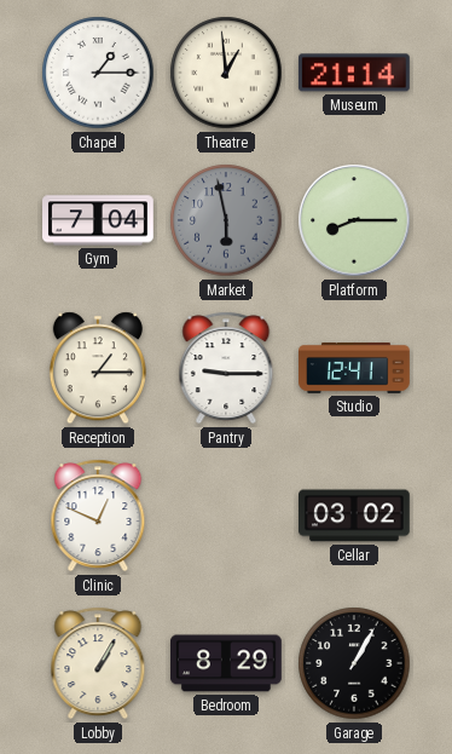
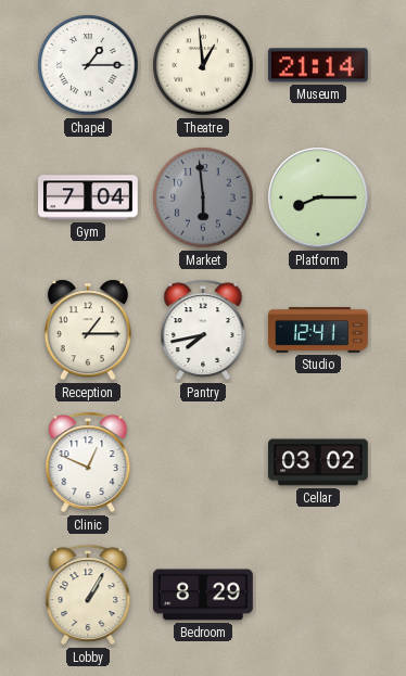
Market: 5:58 -> 5:59
Pantry: 9:15 -> 7:43
Garage: 1:05 -> none
